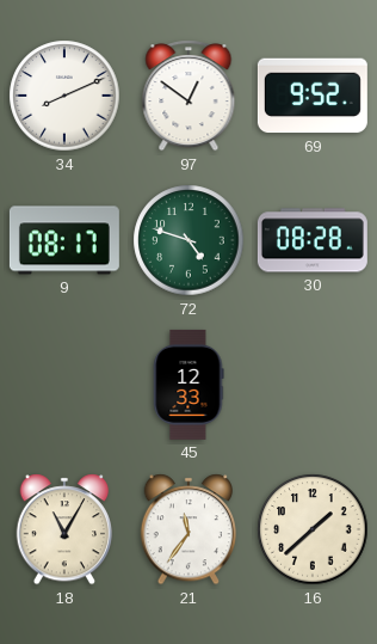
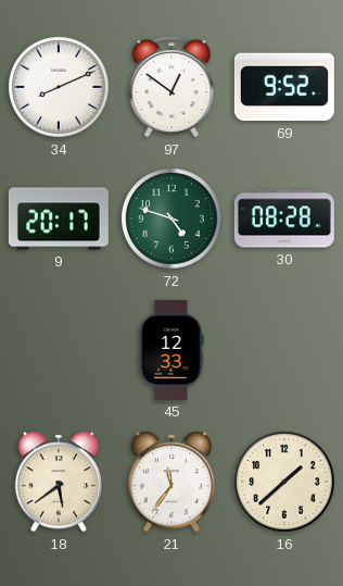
9: 08:17 -> 20:17
18: 11:05 -> 5:39
